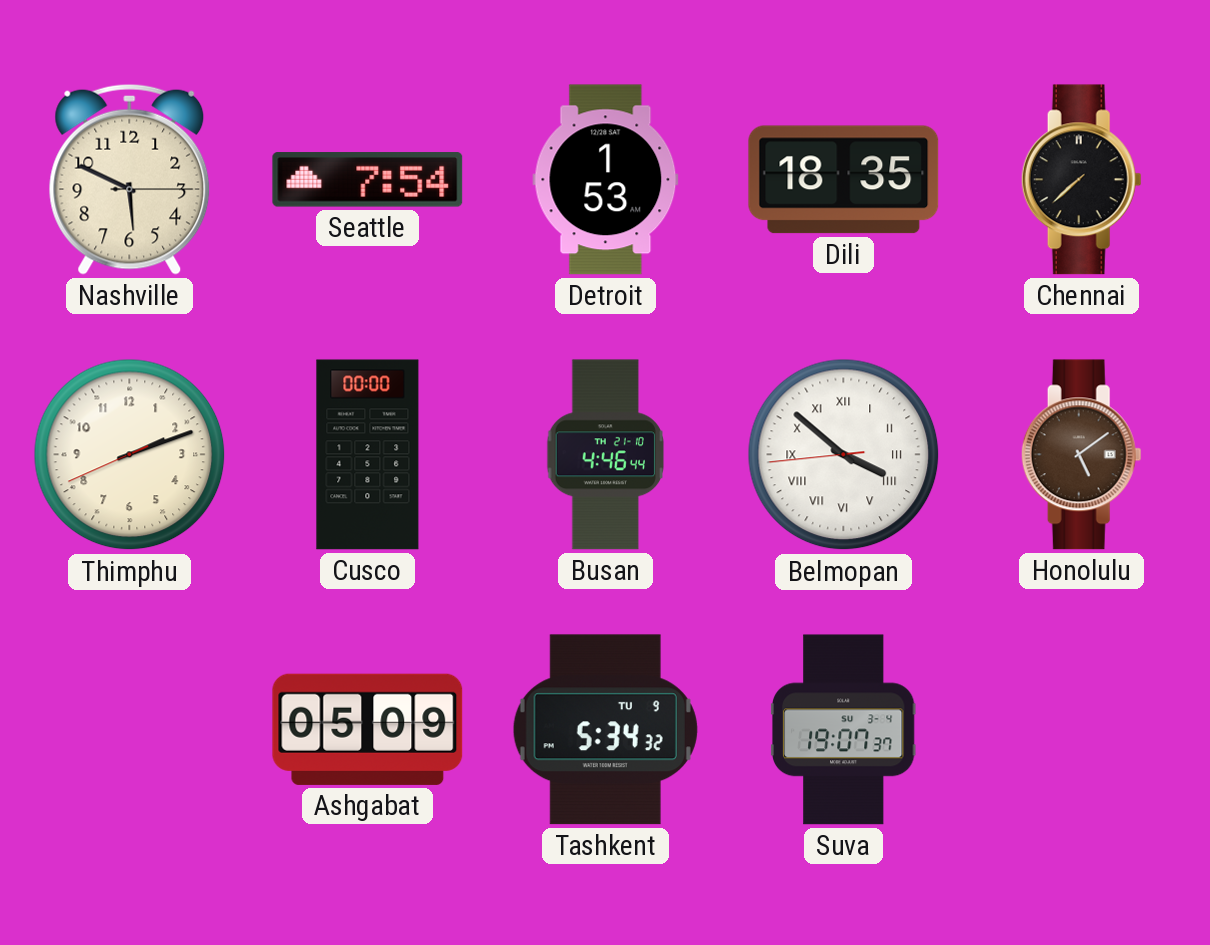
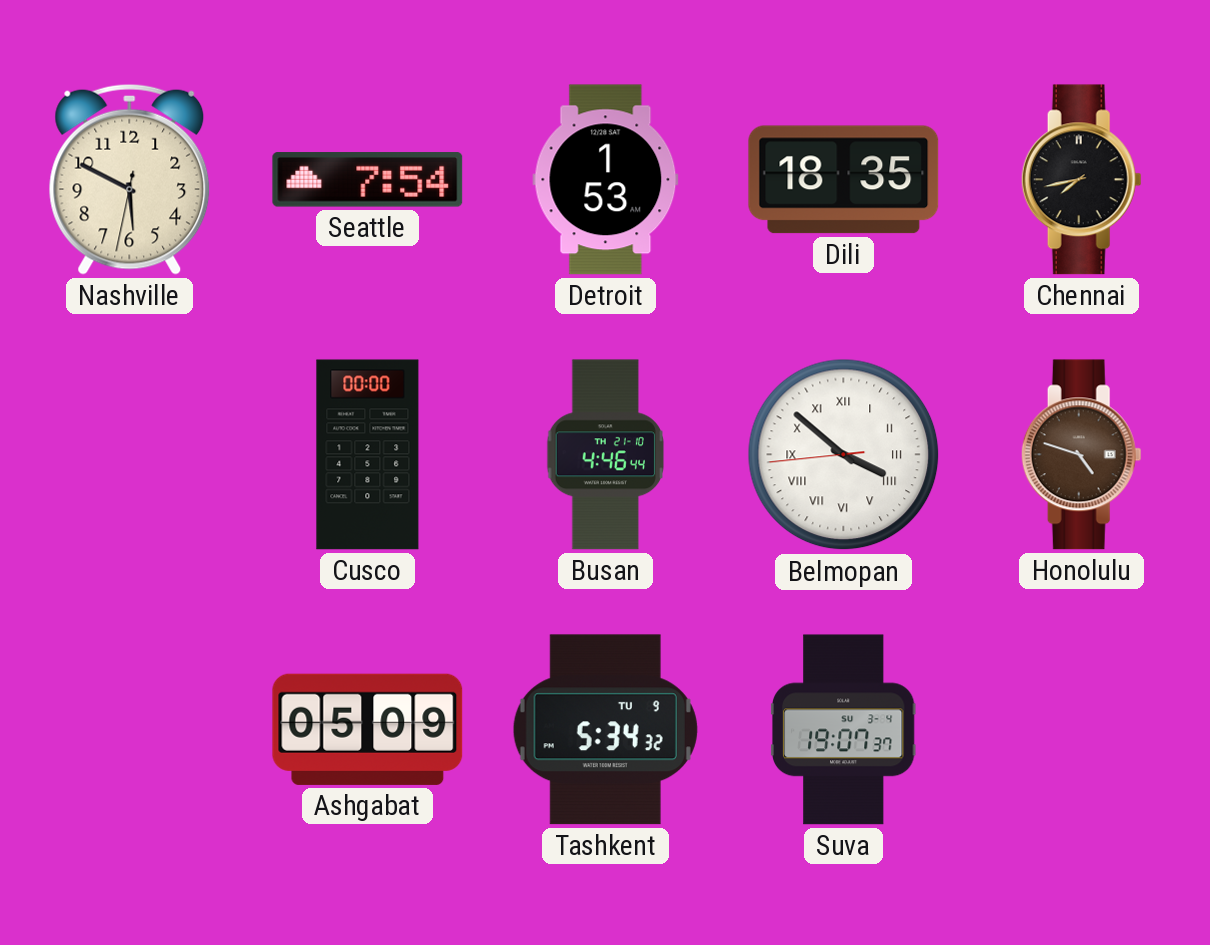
Nashville: 5:49:15 -> 5:49:32
Chennai: 7:38 -> 7:43
Thimphu: 2:11 -> none
Honolulu: 5:09 -> 4:48
